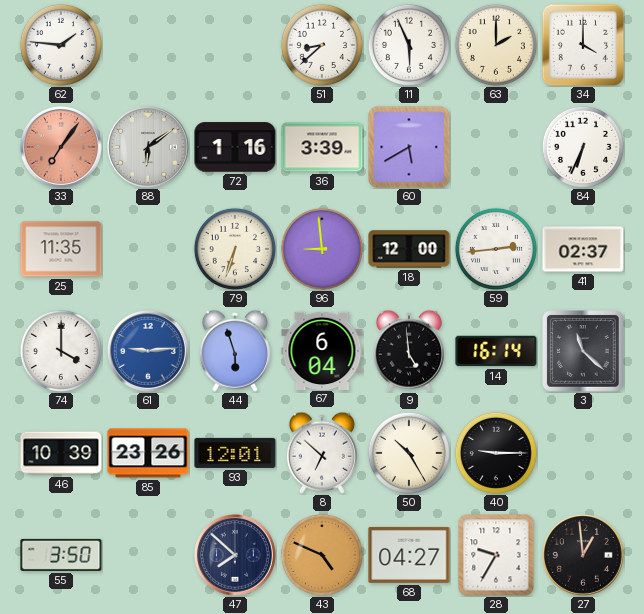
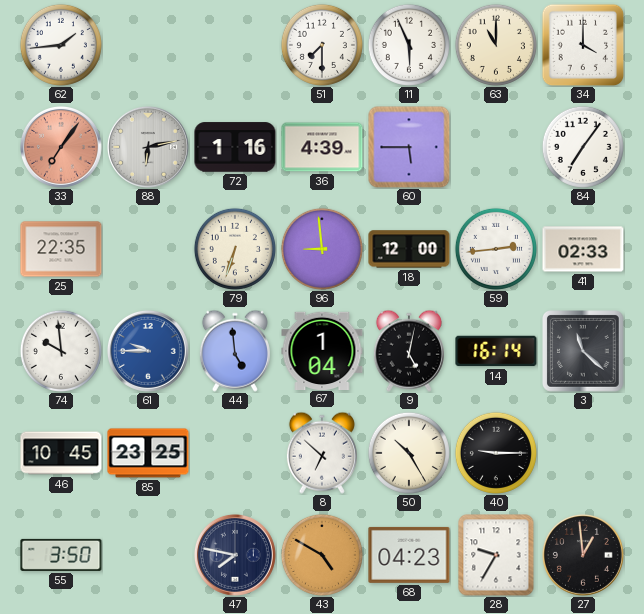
62: 1:46 -> 1:44
51: 8:38 -> 7:30
63: 2:00 -> 11:00
88: 6:09 -> 6:13
36: 3:39 -> 4:39
60: 5:40 -> 5:45
84: 6:34 -> 7:06
25: 11:35 -> 22:35
41: 02:37 -> 02:33
74: 4:00 -> 9:59
61: 9:14 -> 9:45
44: 5:57 -> 4:59
67: 6:04 -> 1:04
9: 4:59 -> 5:02
46: 10:39 -> 10:45
85: 23:26 -> 23:25
93: 12:01 -> none
47: 7:52 -> 7:47
43: 4:49 -> 4:50
68: 04:27 -> 04:23
